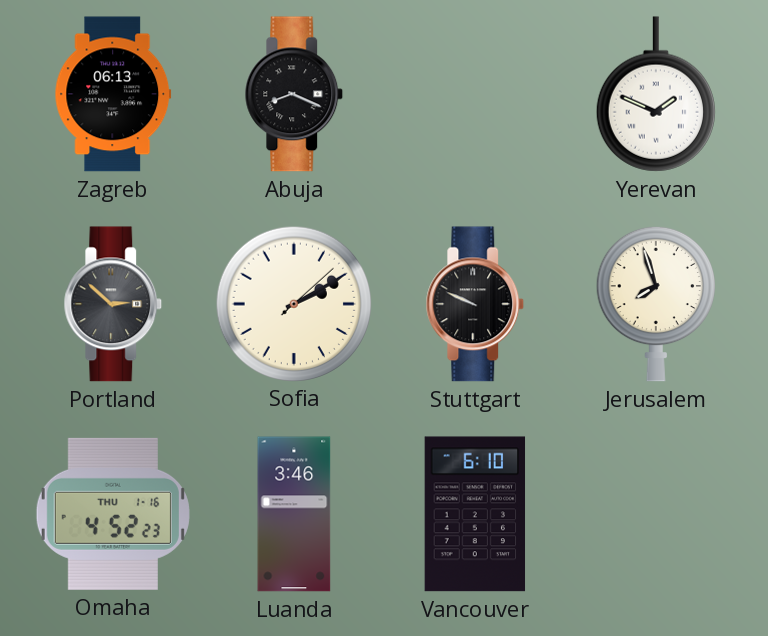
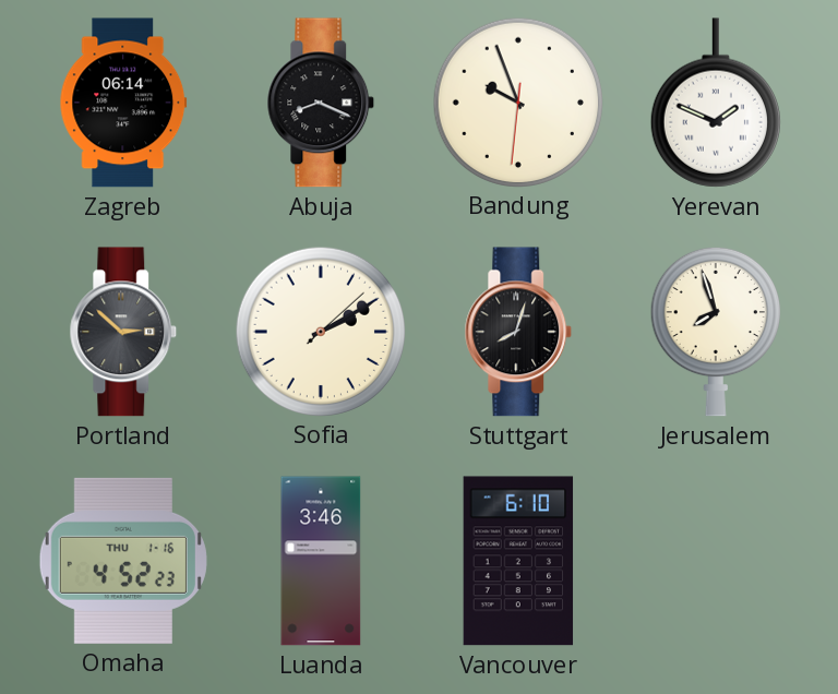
Zagreb: 06:13 -> 06:14
Bandung: none -> 9:56
Stuttgart: 9:49 -> 8:03
